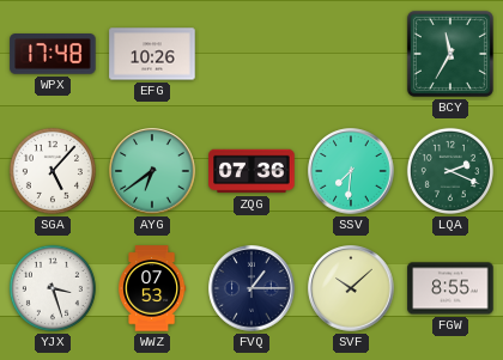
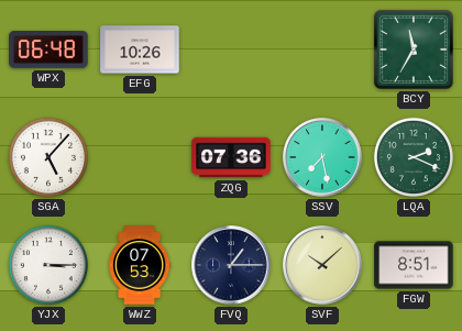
WPX: 17:48 -> 06:48
AYG: 6:39 -> none
SSV: 7:31 -> 7:28
YJX: 3:27 -> 3:15
FGW: 8:55 -> 8:51
